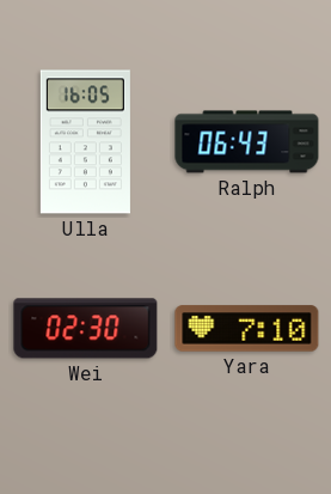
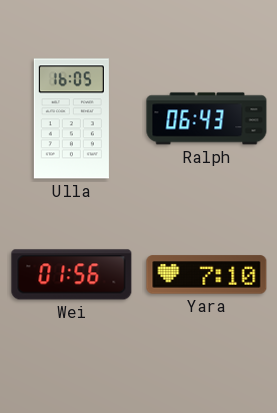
Wei: 02:30 -> 01:56
